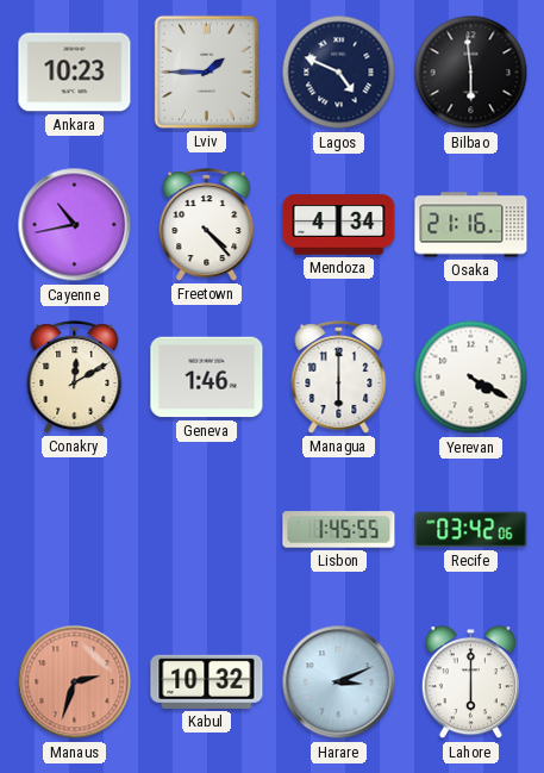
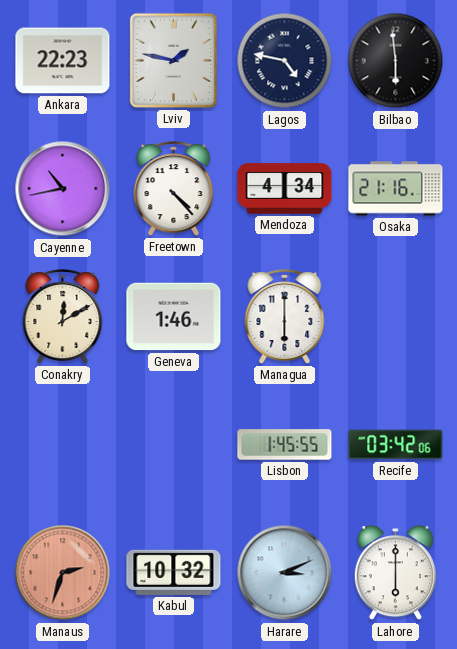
Ankara: 10:23 -> 22:23
Lviv: 1:45 -> 1:47
Lagos: 4:49 -> 4:47
Yerevan: 4:20 -> none
